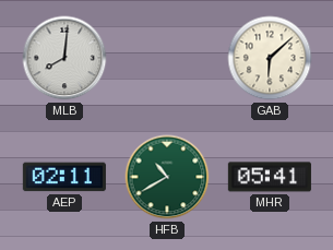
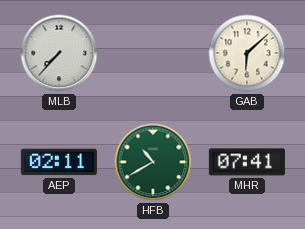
MLB: 8:01 -> 7:37
MHR: 05:41 -> 07:41
